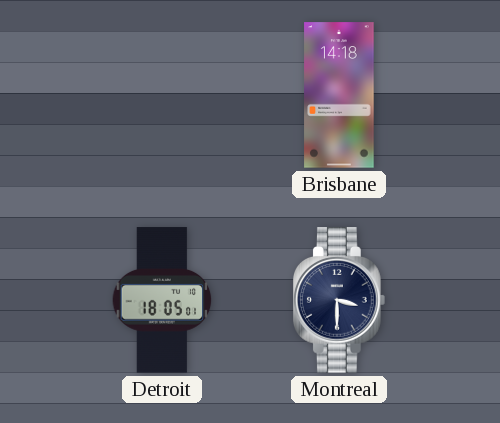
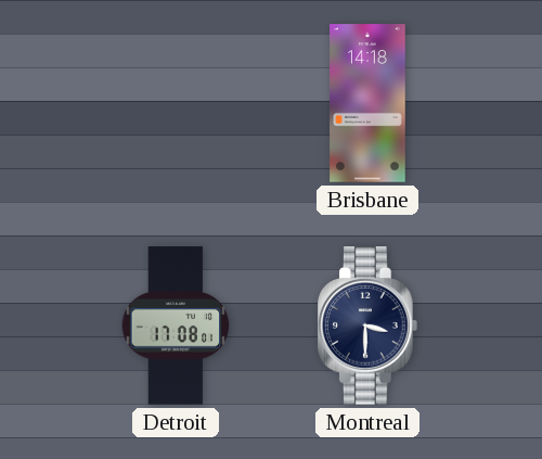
Detroit: 18:05 -> 17:08
